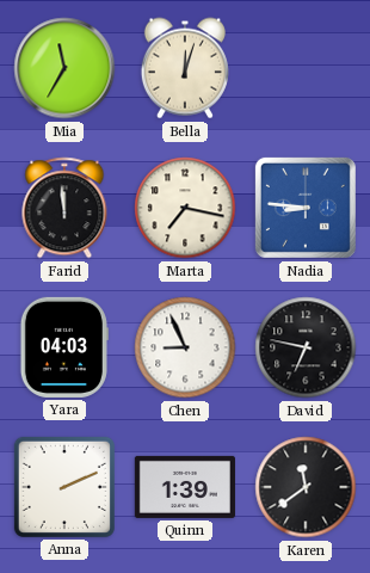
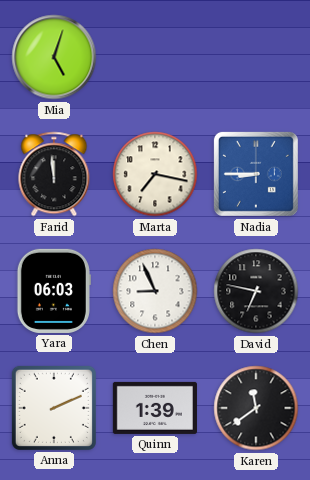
Mia: 11:35 -> 5:03
Bella: 12:03 -> none
Nadia: 8:46 -> 8:45
Yara: 04:03 -> 06:03
